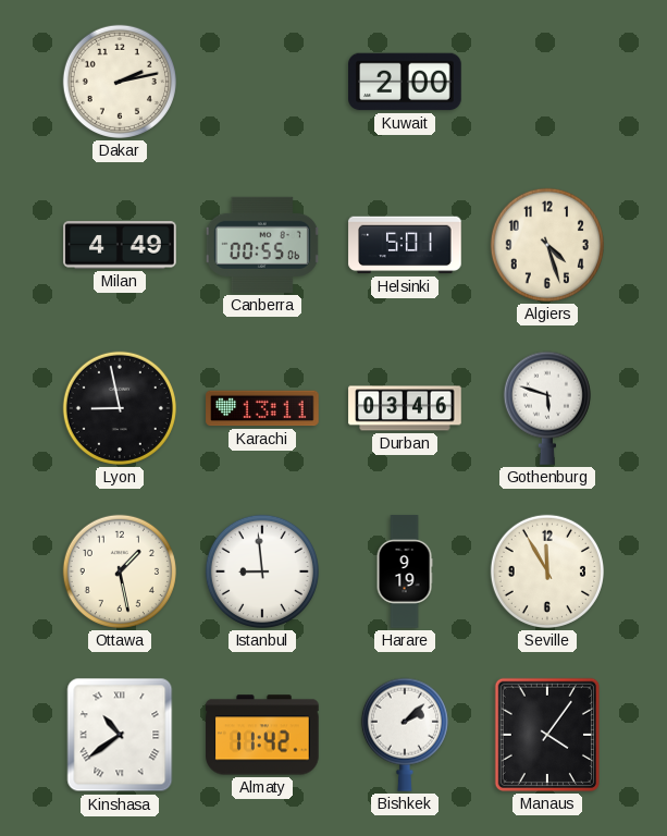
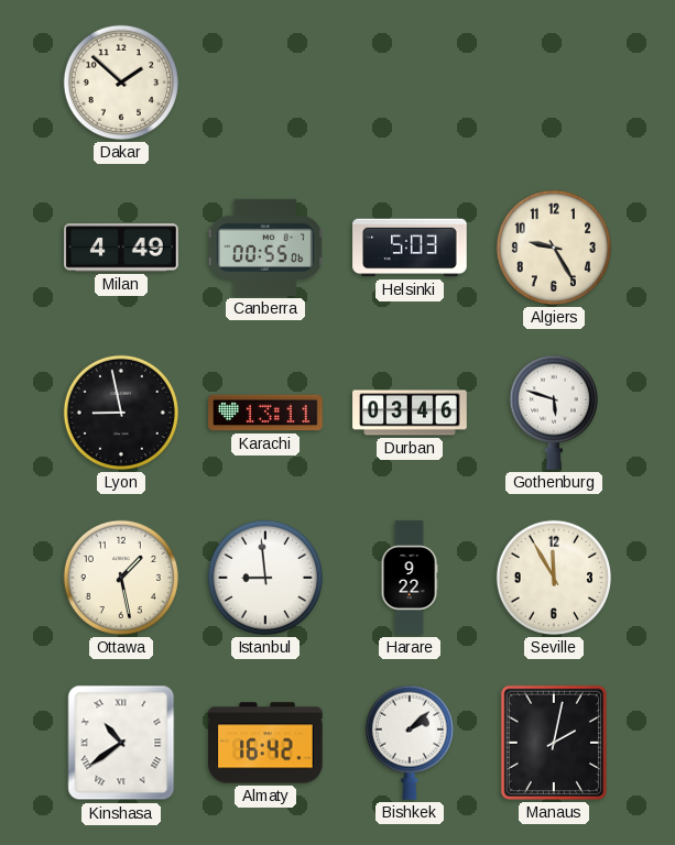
Dakar: 2:13 -> 1:52
Kuwait: 2:00 -> none
Helsinki: 5:01 -> 5:03
Algiers: 4:27 -> 9:25
Harare: 9:19 -> 9:22
Almaty: 11:42 -> 16:42
Manaus: 4:06 -> 2:02
